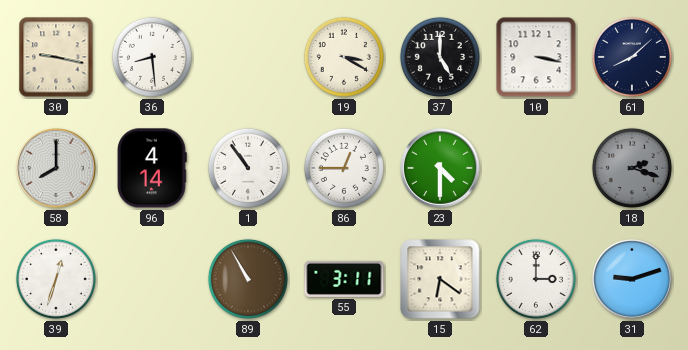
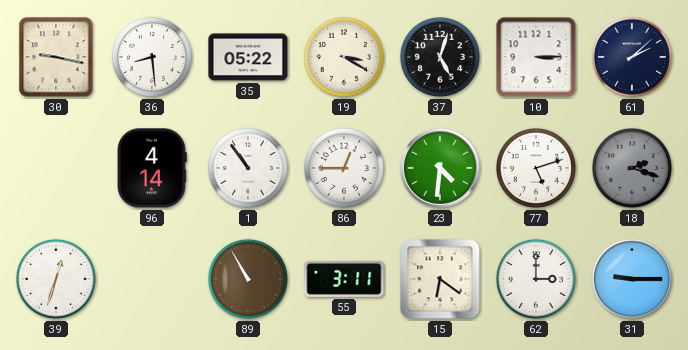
35: none -> 05:22
37: 5:00 -> 5:03
10: 3:17 -> 3:15
61: 8:08 -> 2:08
58: 8:00 -> none
23: 4:30 -> 4:31
77: none -> 5:12
31: 9:12 -> 9:15
